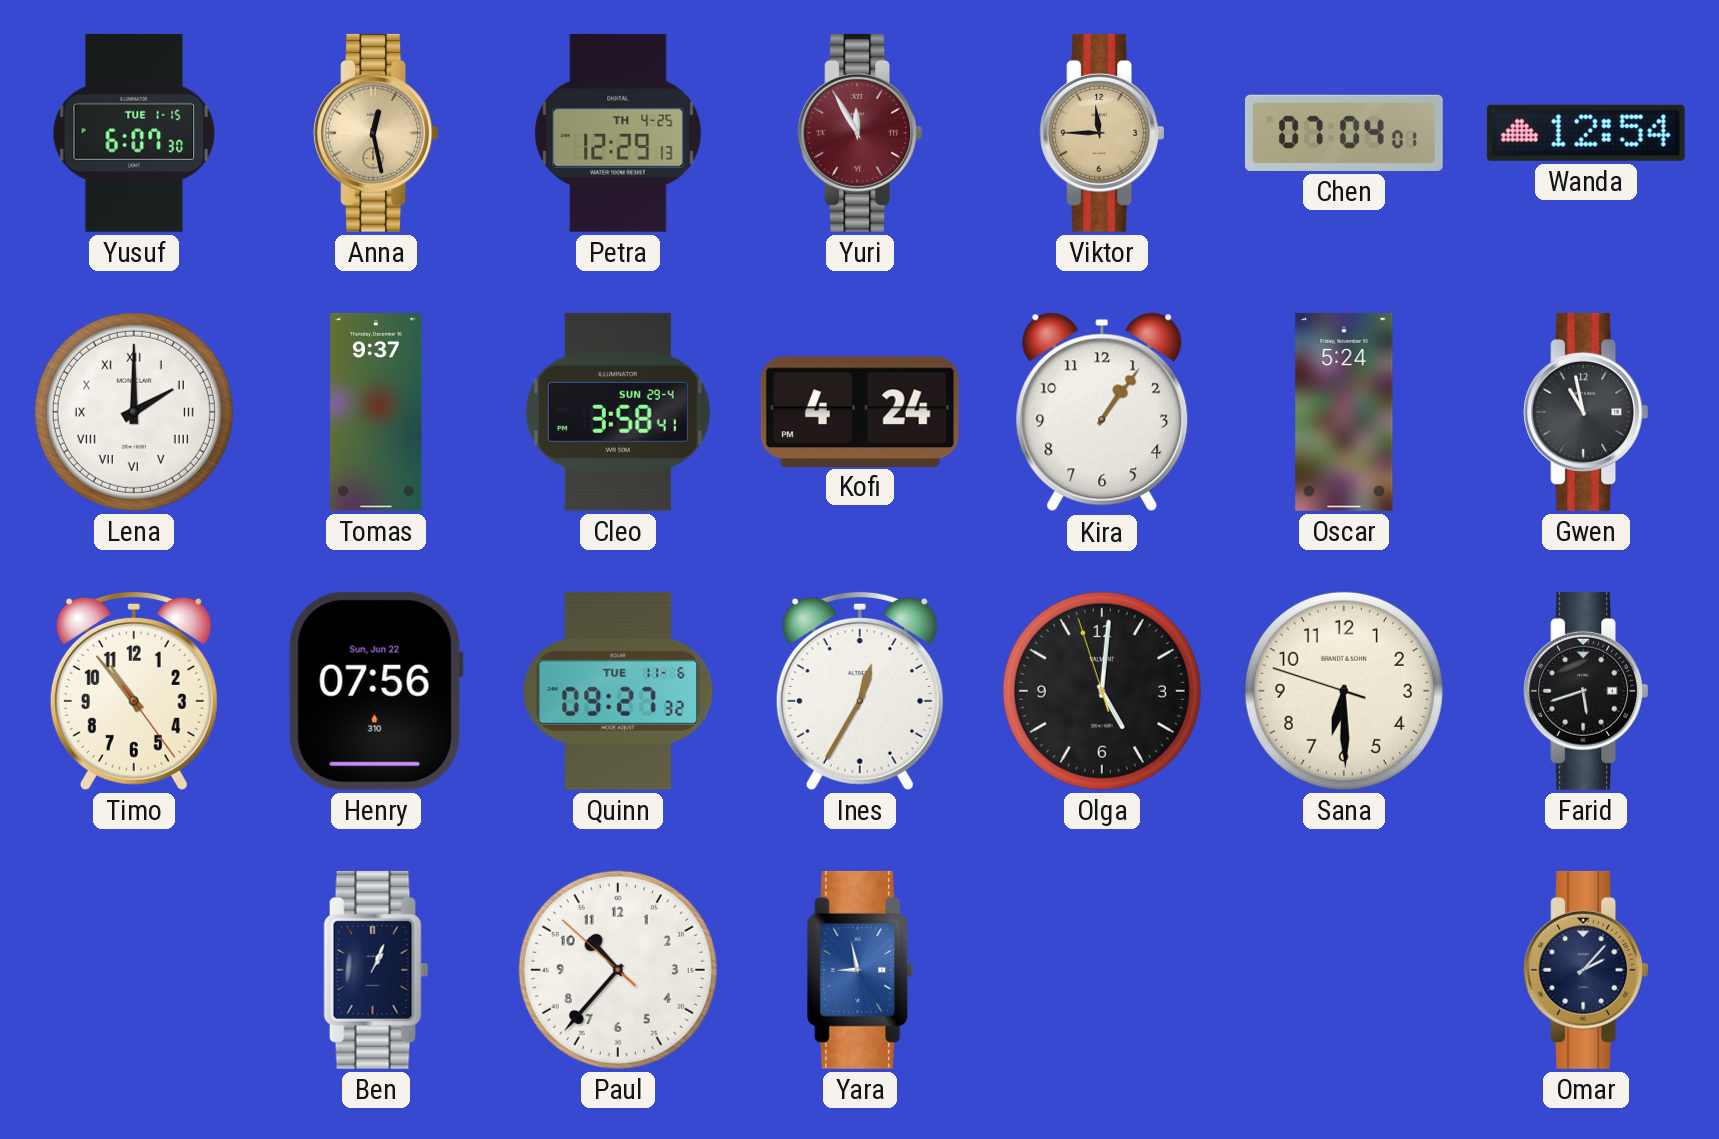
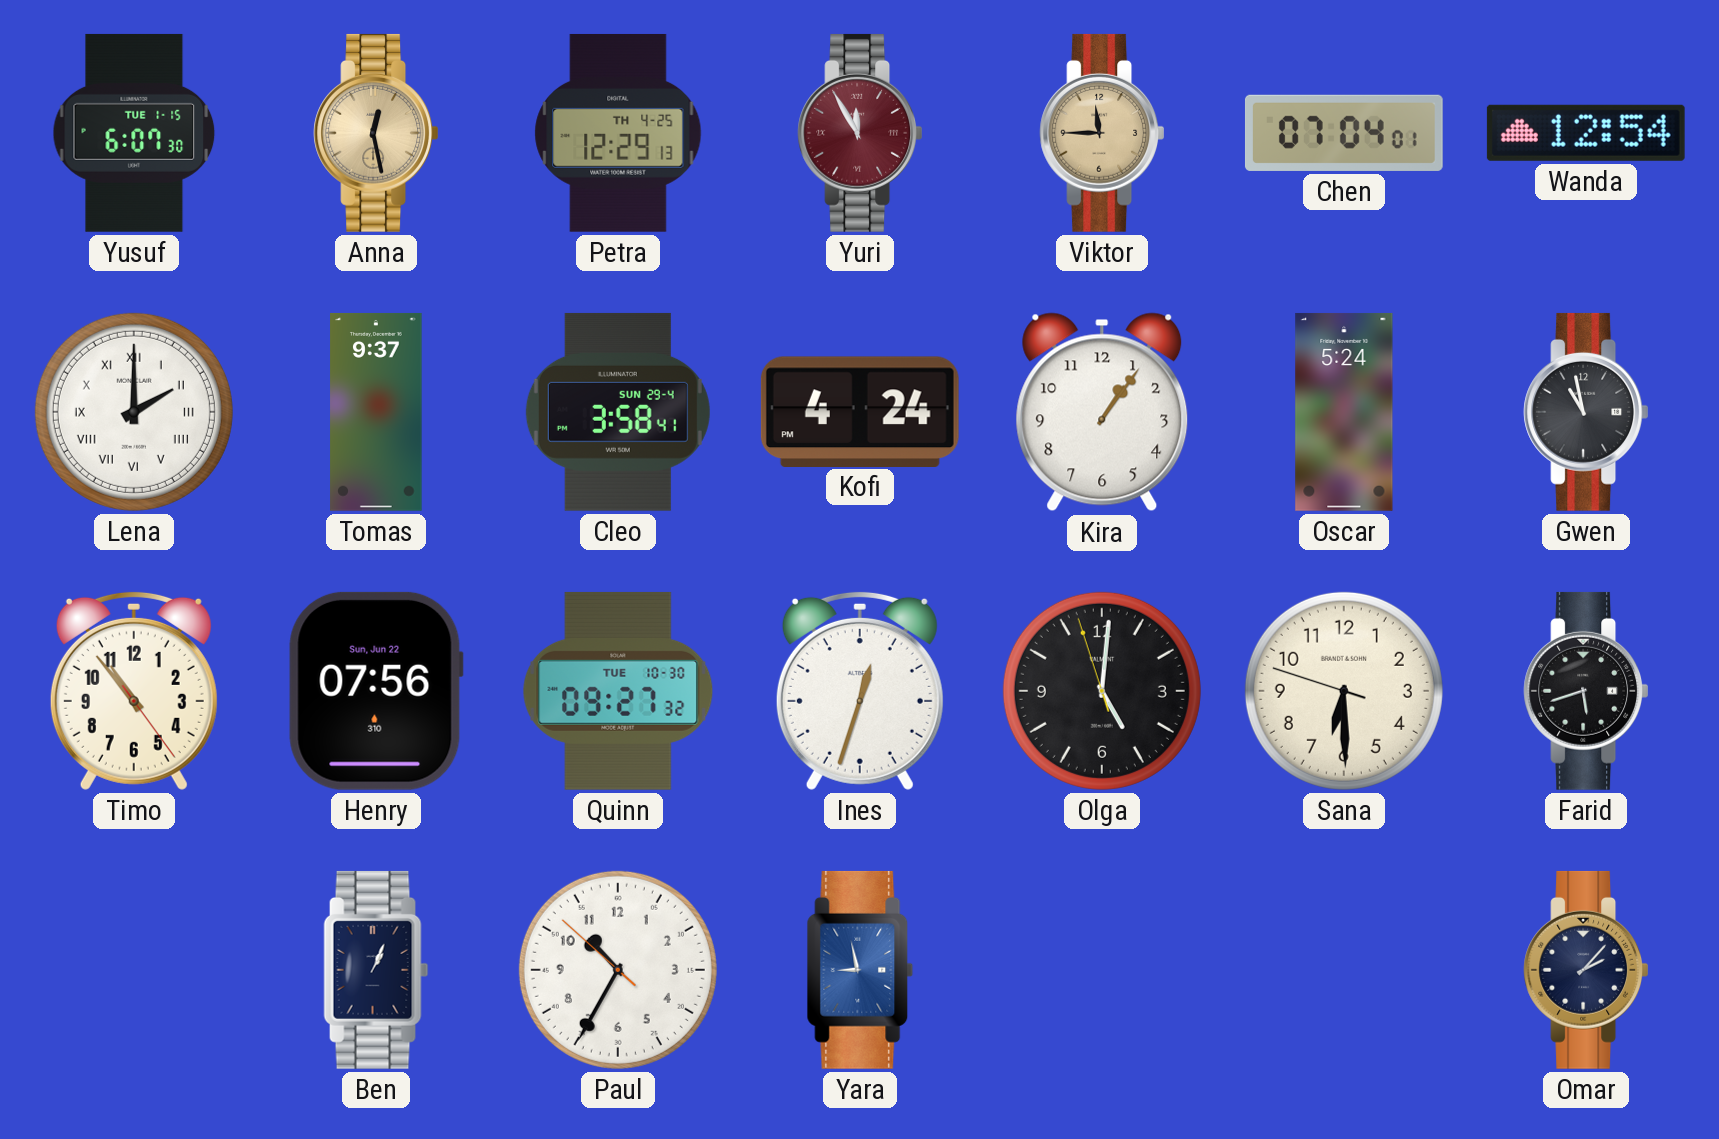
Quinn date: TUE 11-6 -> TUE 10-30
Ines: 12:35 -> 12:33
Paul: 10:36 -> 10:34
